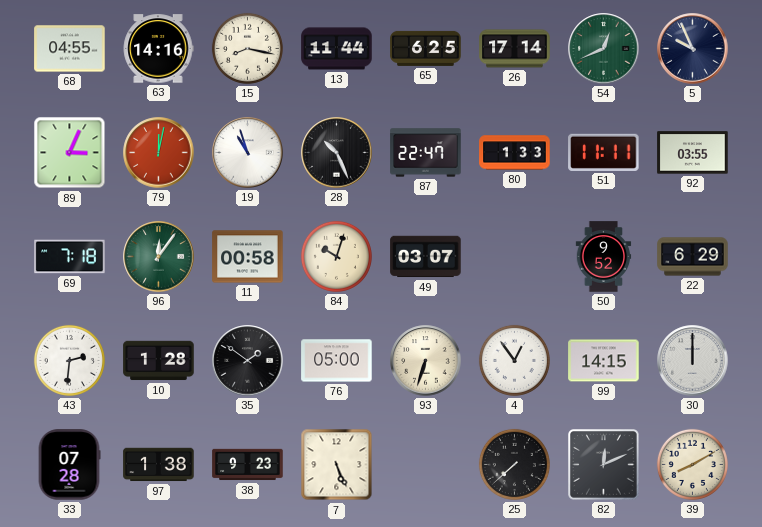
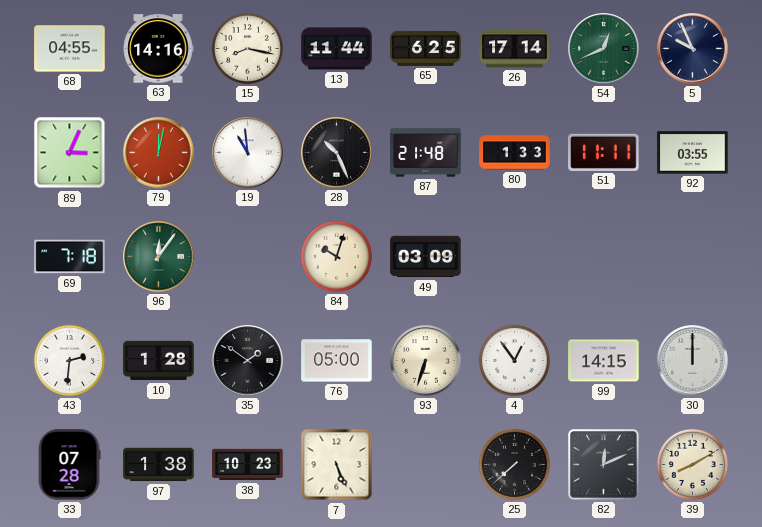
19: 10:57 -> 10:59
87: 22:47 -> 21:48
11: 00:58 -> none
49: 03:07 -> 03:09
50: 9:52 -> none
22: 6:29 -> none
38: 9:23 -> 10:23
